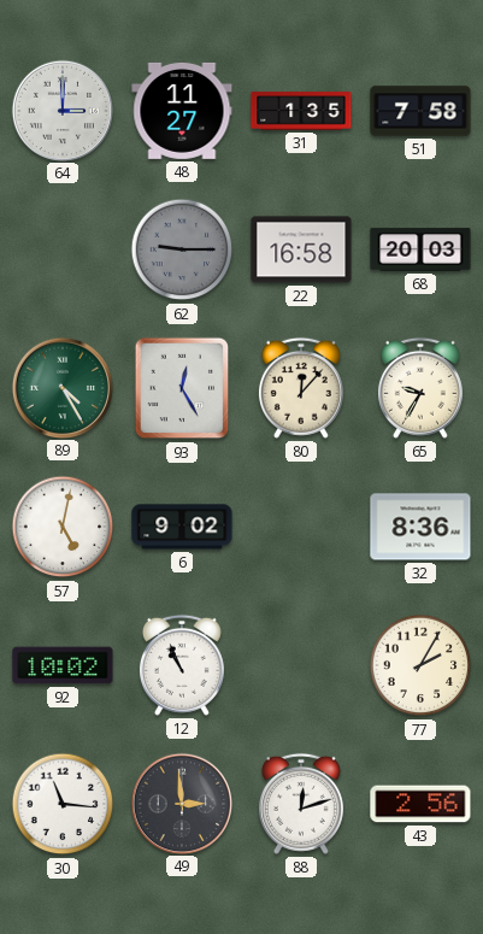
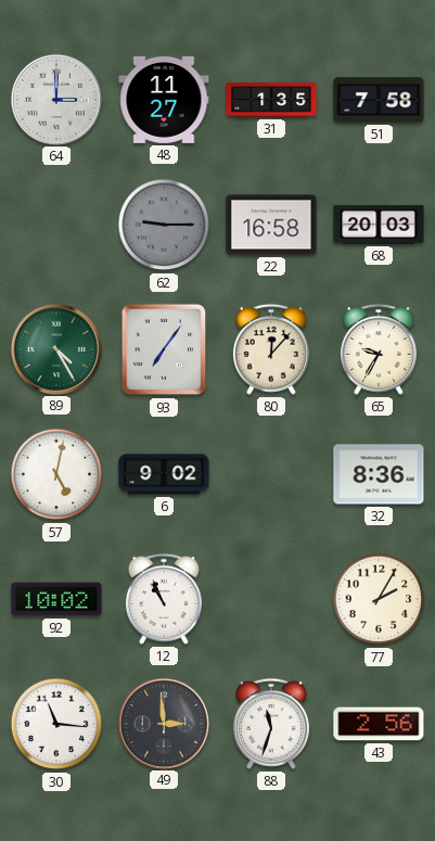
93: 12:25 -> 7:06
88: 12:12 -> 11:33
